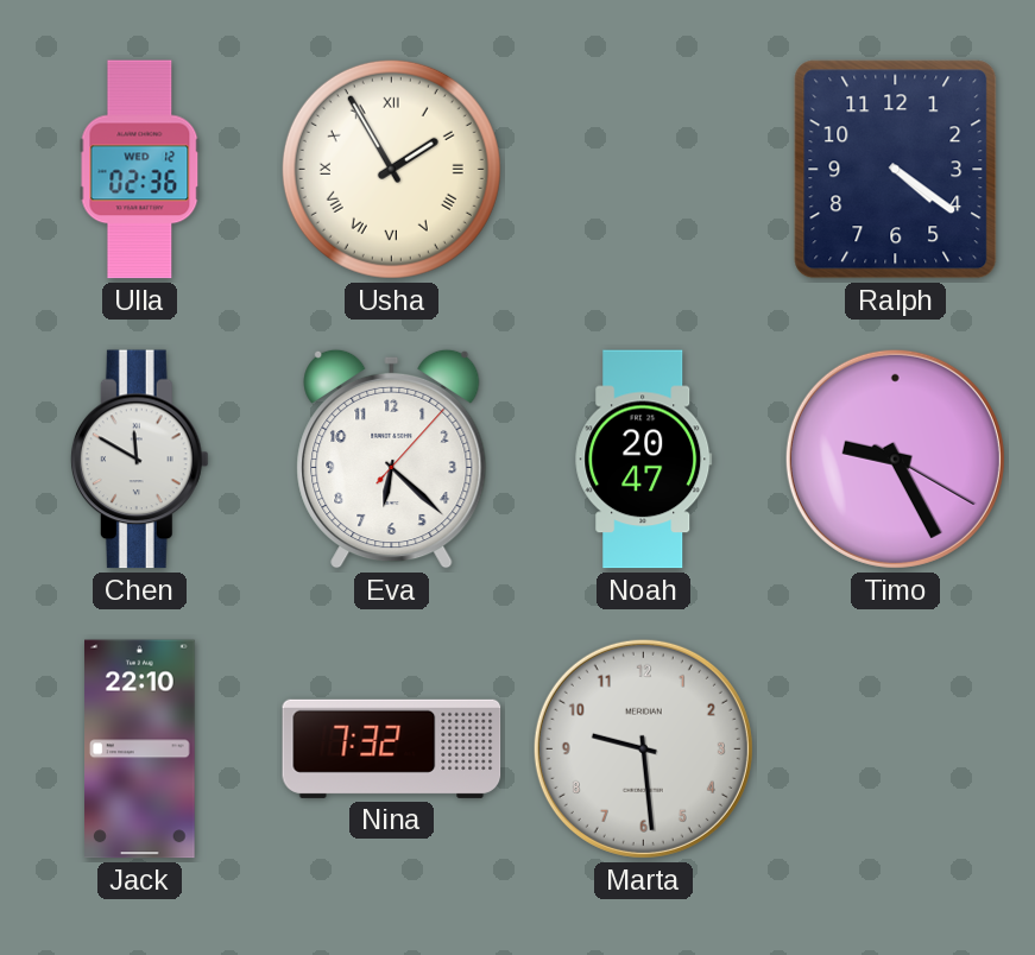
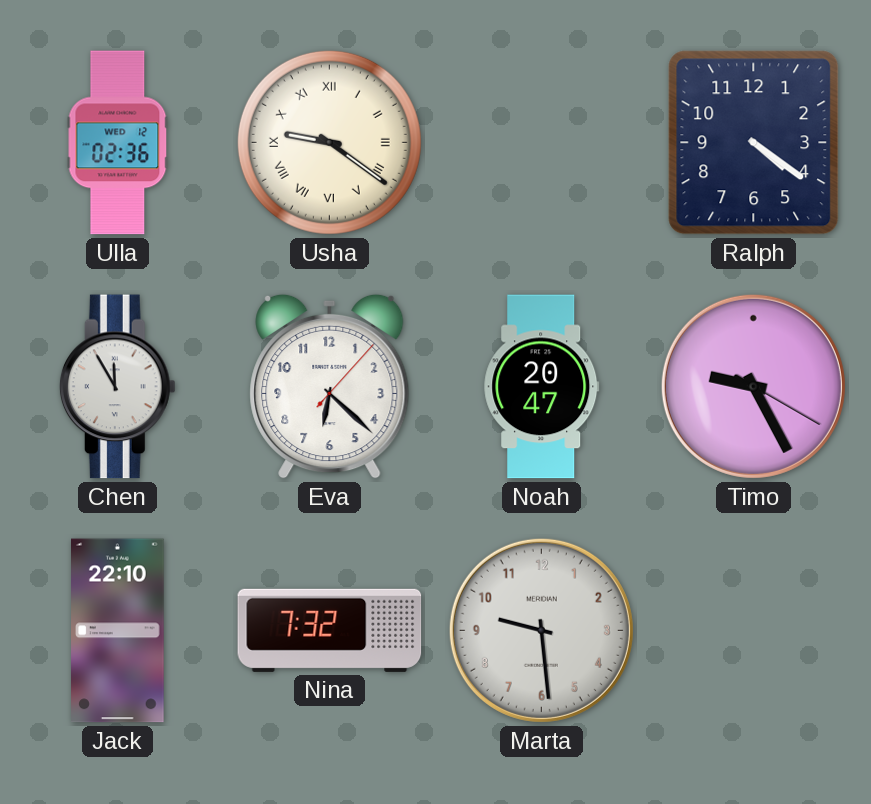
Usha: 1:55 -> 9:21
Chen: 11:50 -> 11:55
